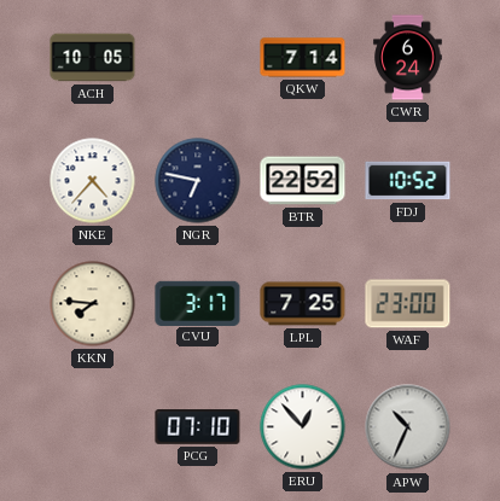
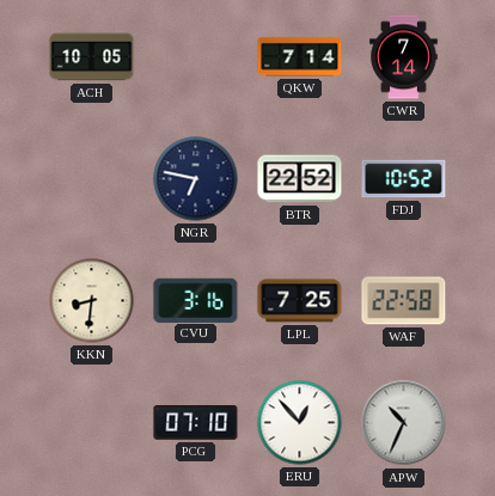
CWR: 6:24 -> 7:14
NKE: 4:37 -> none
KKN: 7:46 -> 8:31
CVU: 3:17 -> 3:16
WAF: 23:00 -> 22:58
